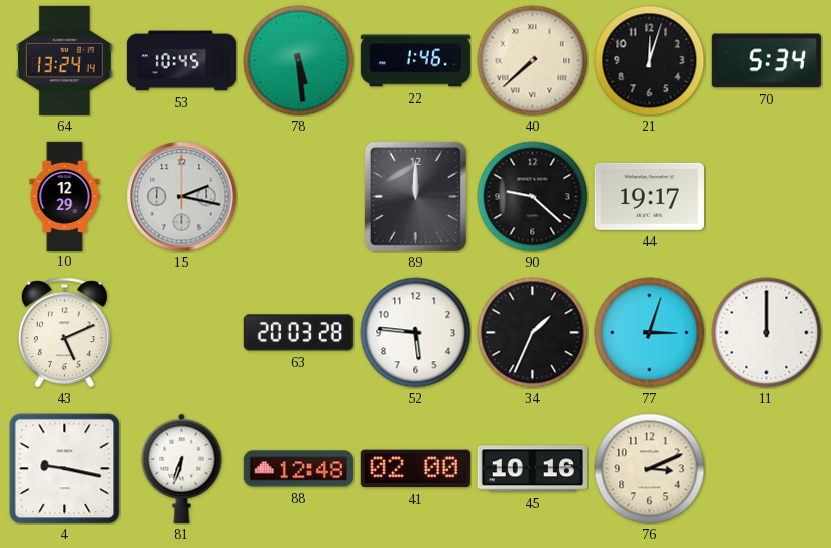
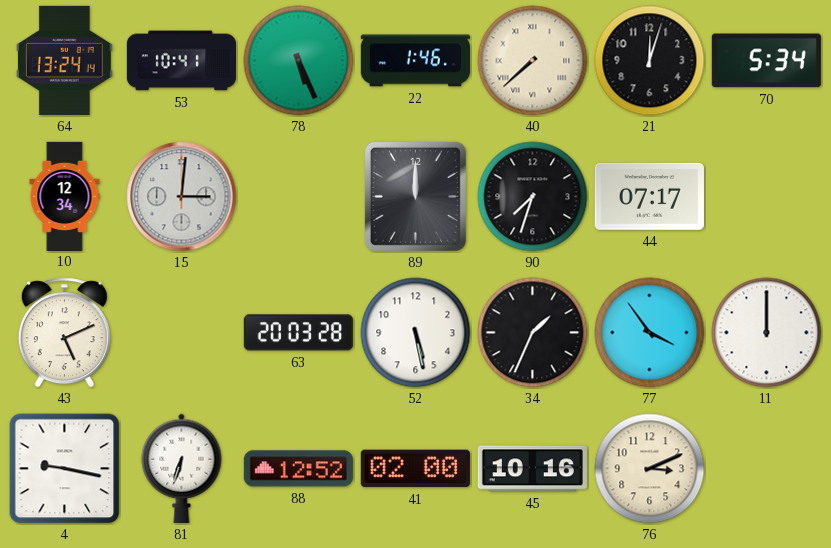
53: 10:45 -> 10:41
78: 5:29 -> 5:26
10: 12:29 -> 12:34
15: 2:17 -> 3:01
90: 9:22 -> 7:33
44: 19:17 -> 07:17
52: 5:46 -> 5:28
77: 3:03 -> 3:54
88: 12:48 -> 12:52
